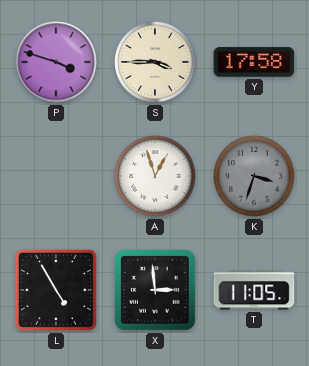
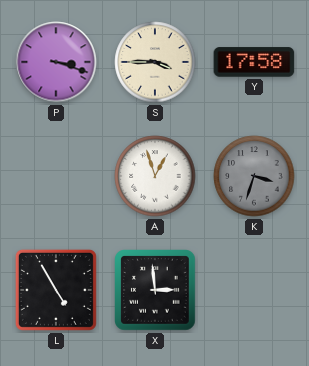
P: 3:48 -> 3:18
T: 11:05 -> none
